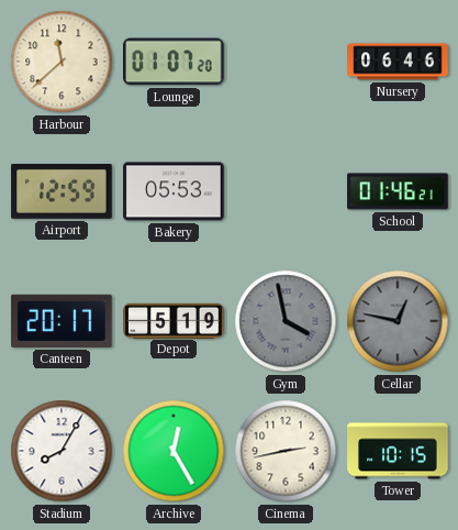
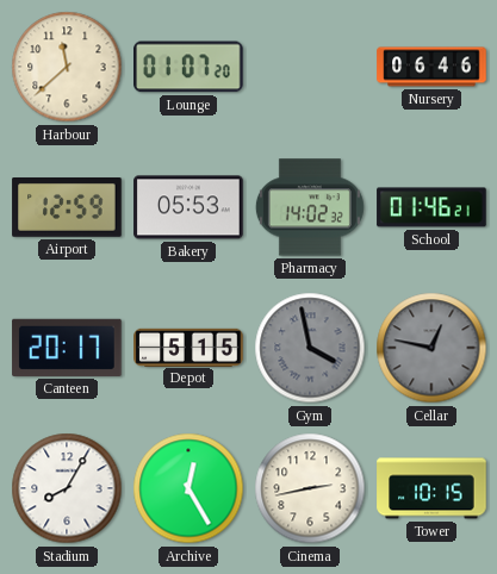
Pharmacy: none -> 14:02
Depot: 5:19 -> 5:15
